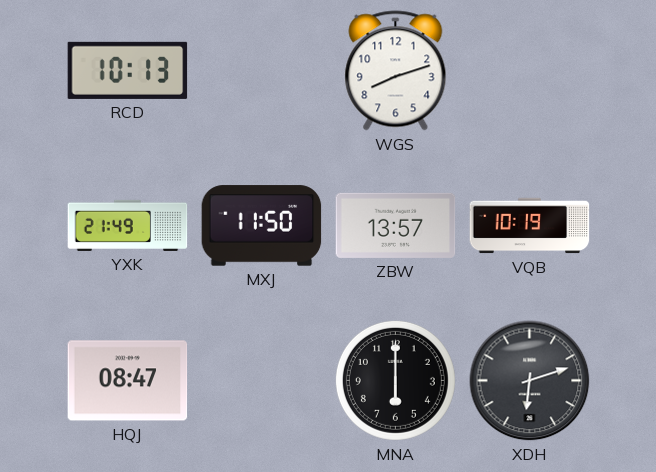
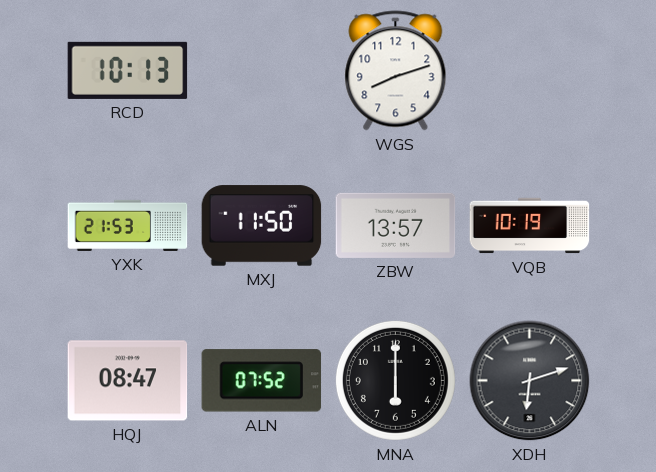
YXK: 21:49 -> 21:53
ALN: none -> 07:52
